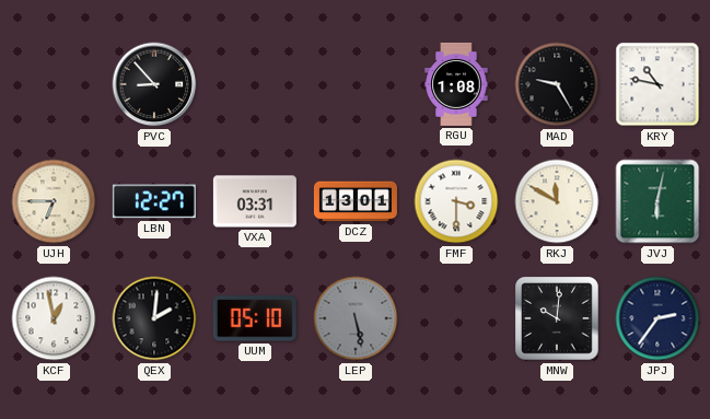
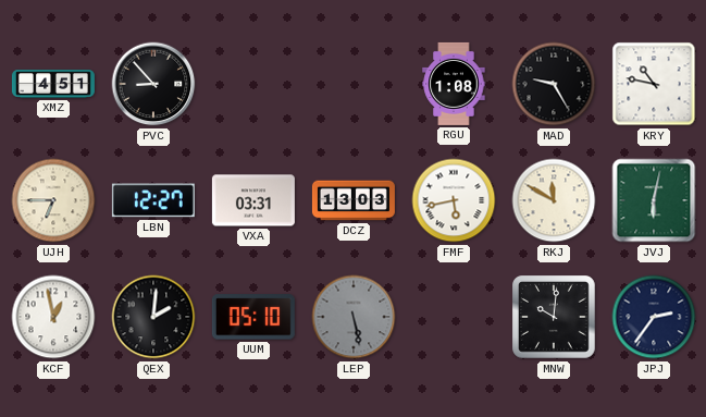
XMZ: none -> 4:51
DCZ: 13:01 -> 13:03
FMF: 3:30 -> 5:43
